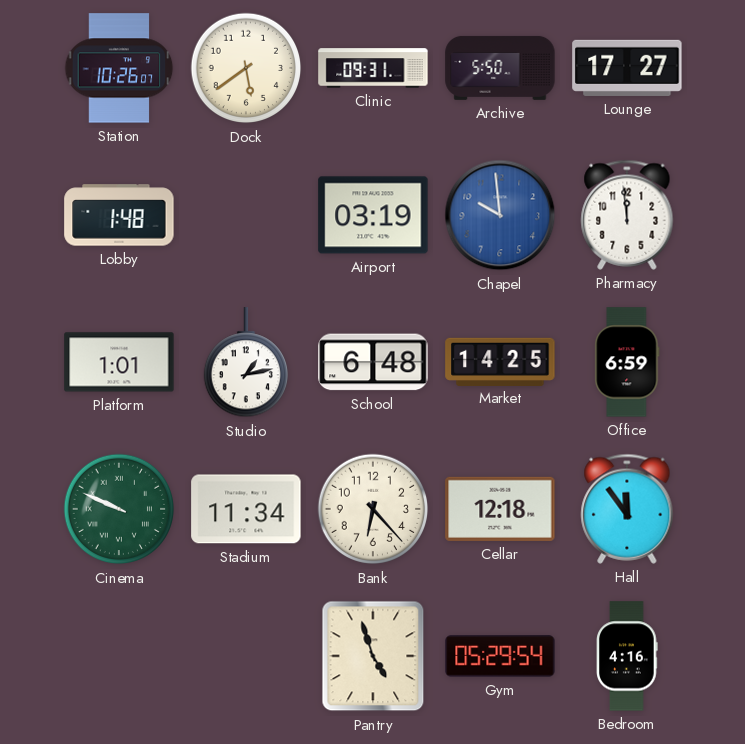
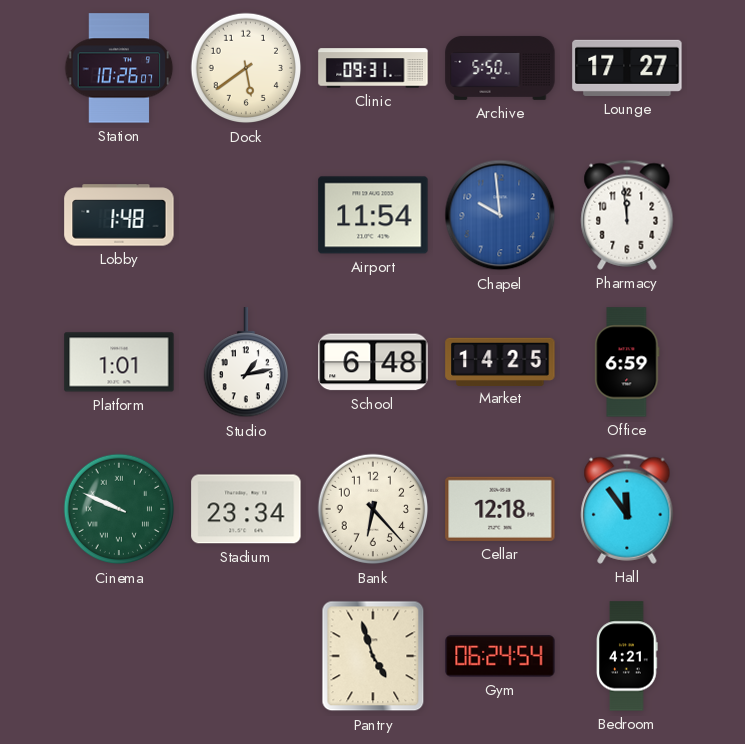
Airport: 03:19 -> 11:54
Stadium: 11:34 -> 23:34
Gym: 05:29 -> 06:24
Bedroom: 4:16 -> 4:21
